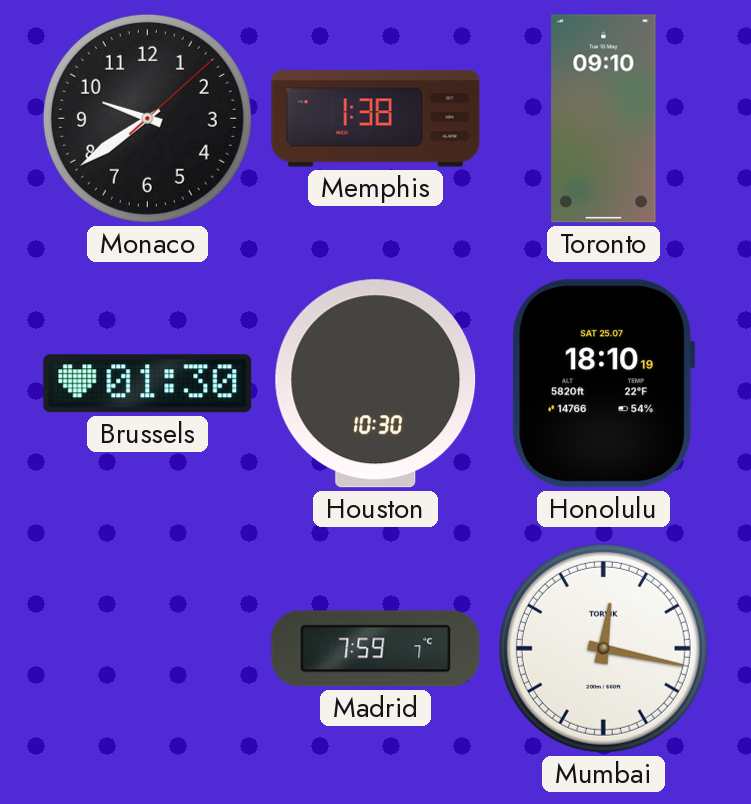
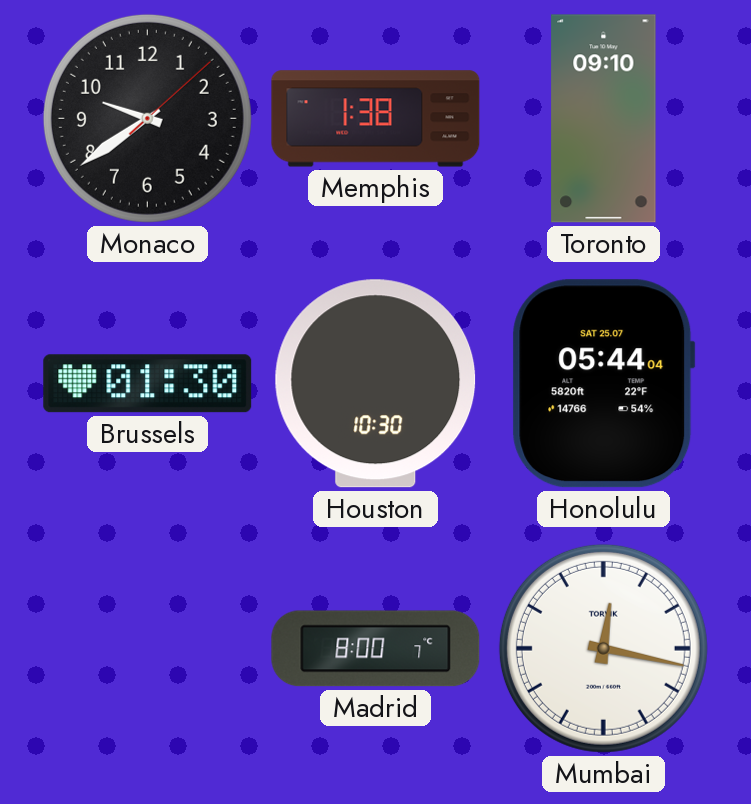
Honolulu: 18:10 -> 05:44
Madrid: 7:59 -> 8:00
